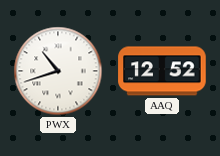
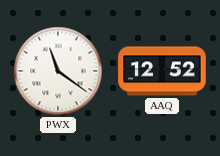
PWX: 10:42 -> 11:21
